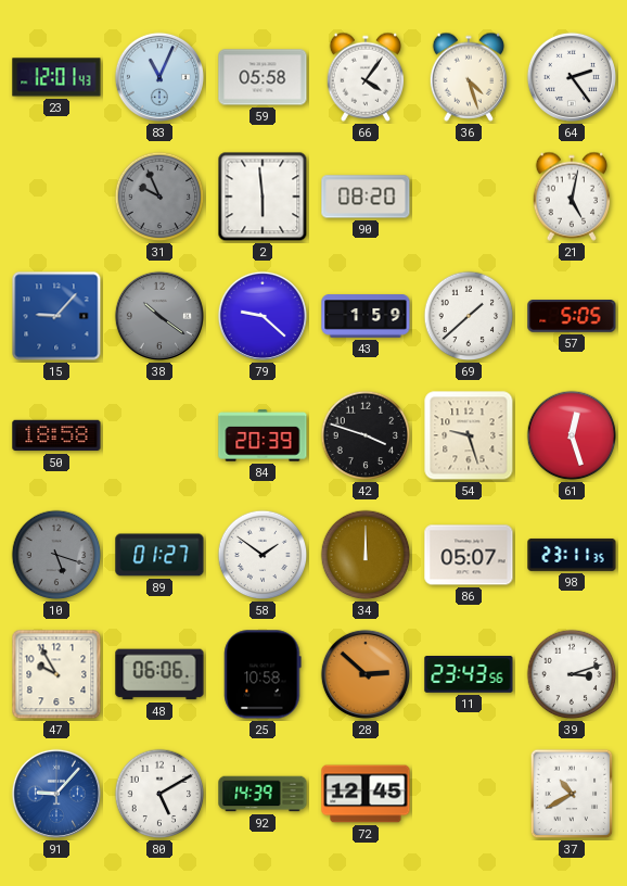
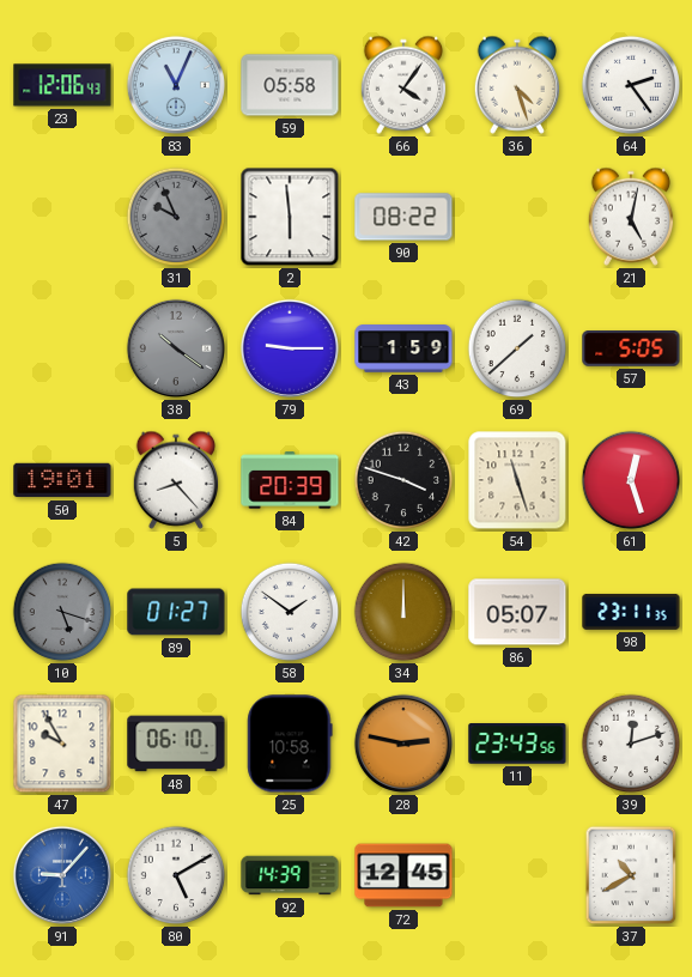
23: 12:01 -> 12:06
90: 08:20 -> 08:22
15: 9:07 -> none
79: 9:22 -> 9:15
50: 18:58 -> 19:01
5: none -> 8:23
54: 9:27 -> 11:27
48: 06:06 -> 06:10
28: 2:52 -> 2:47
39: 3:12 -> 12:12
